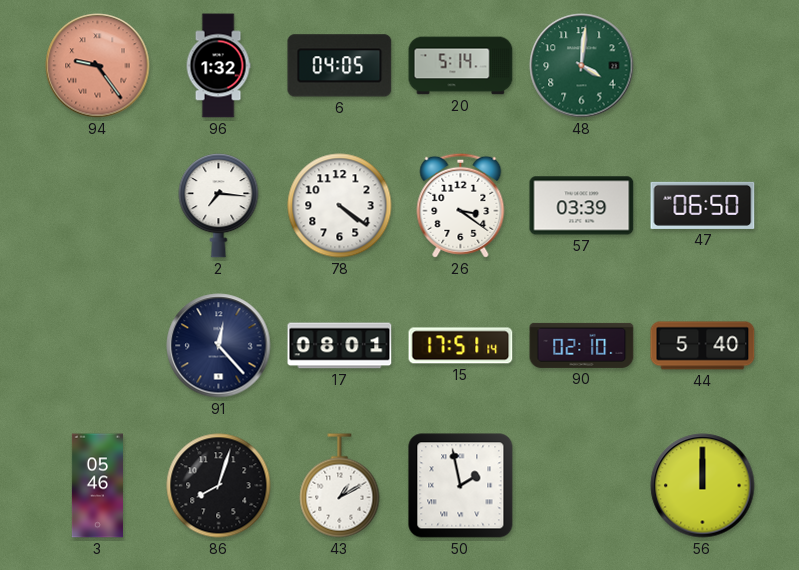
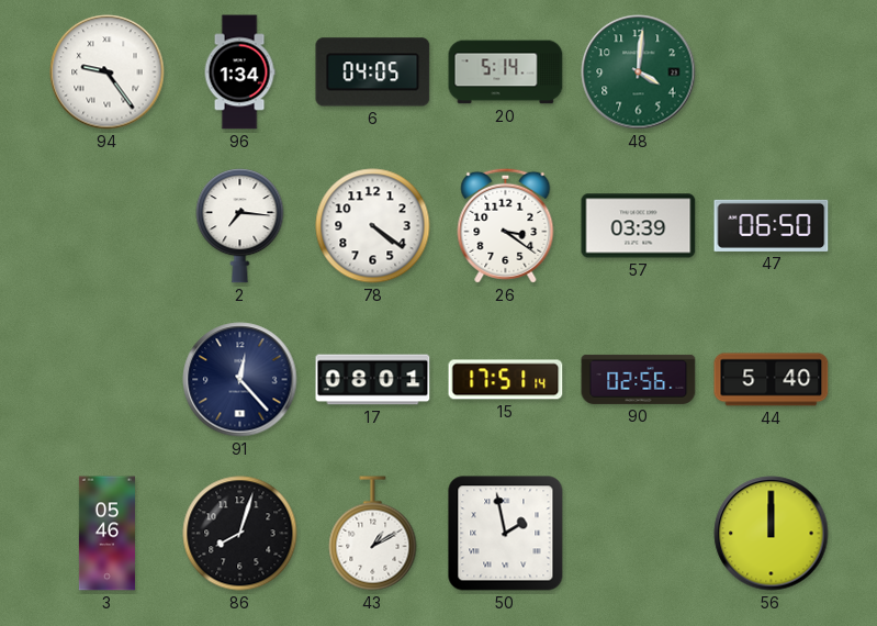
94 dial: salmon -> white
96: 1:32 -> 1:34
90: 02:10 -> 02:56
